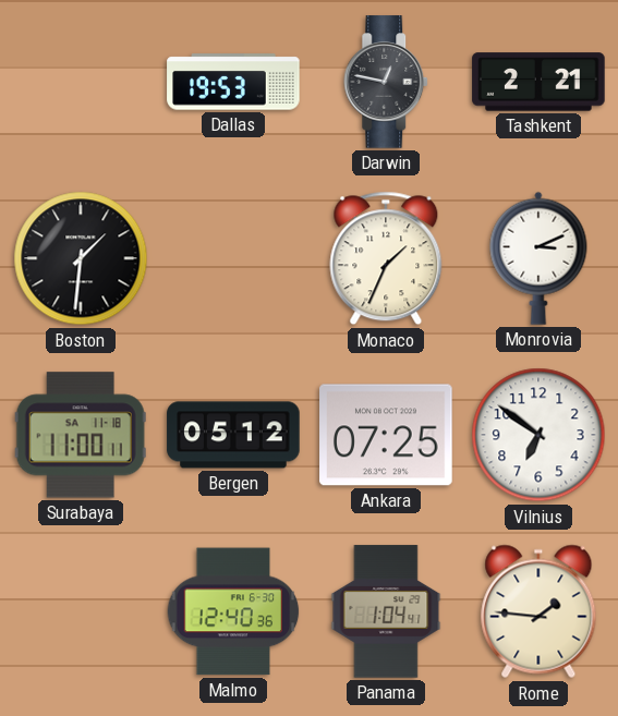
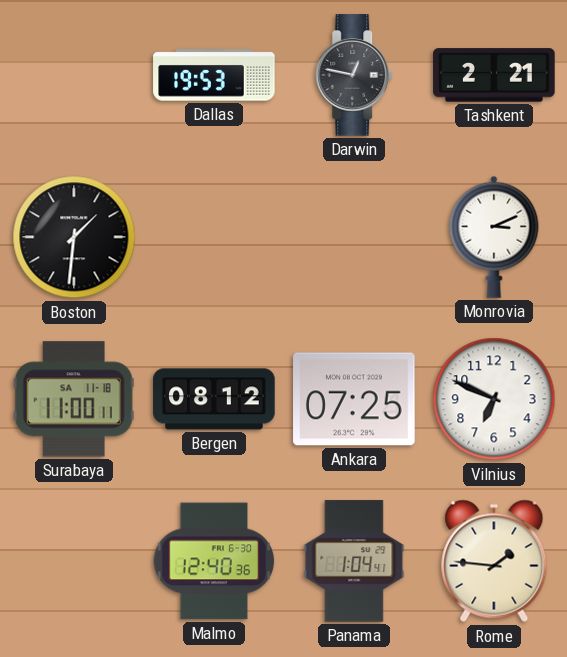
Monaco: 1:34 -> none
Bergen: 05:12 -> 08:12
Vilnius: 6:51 -> 6:49
